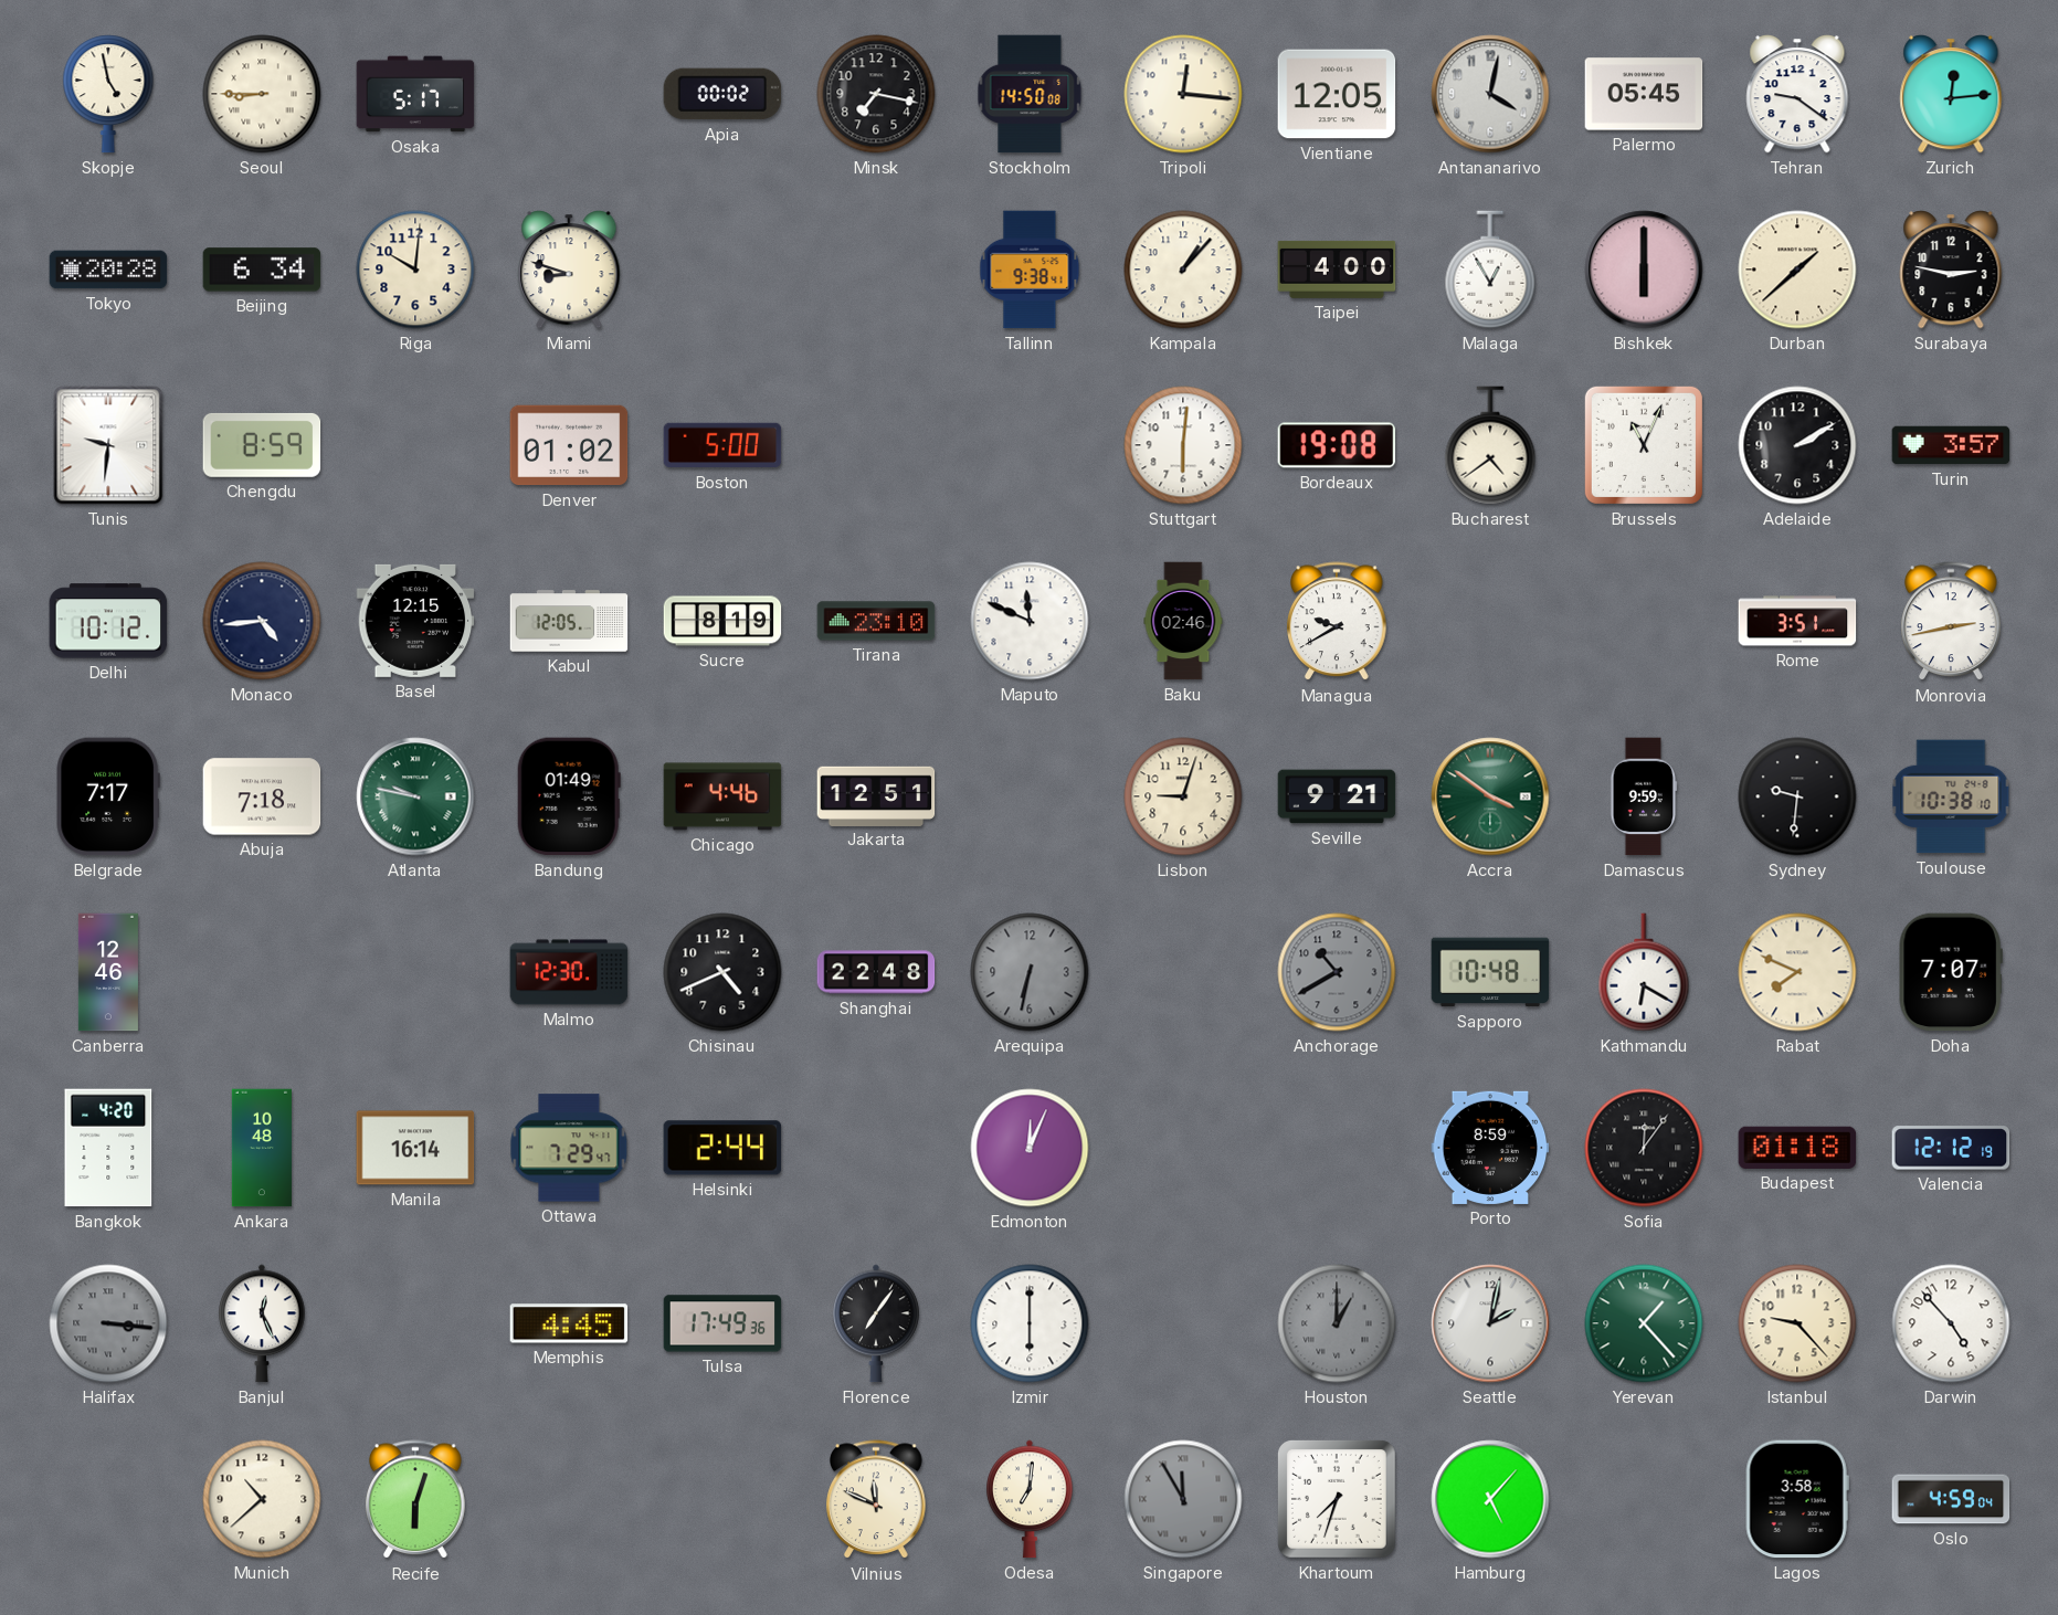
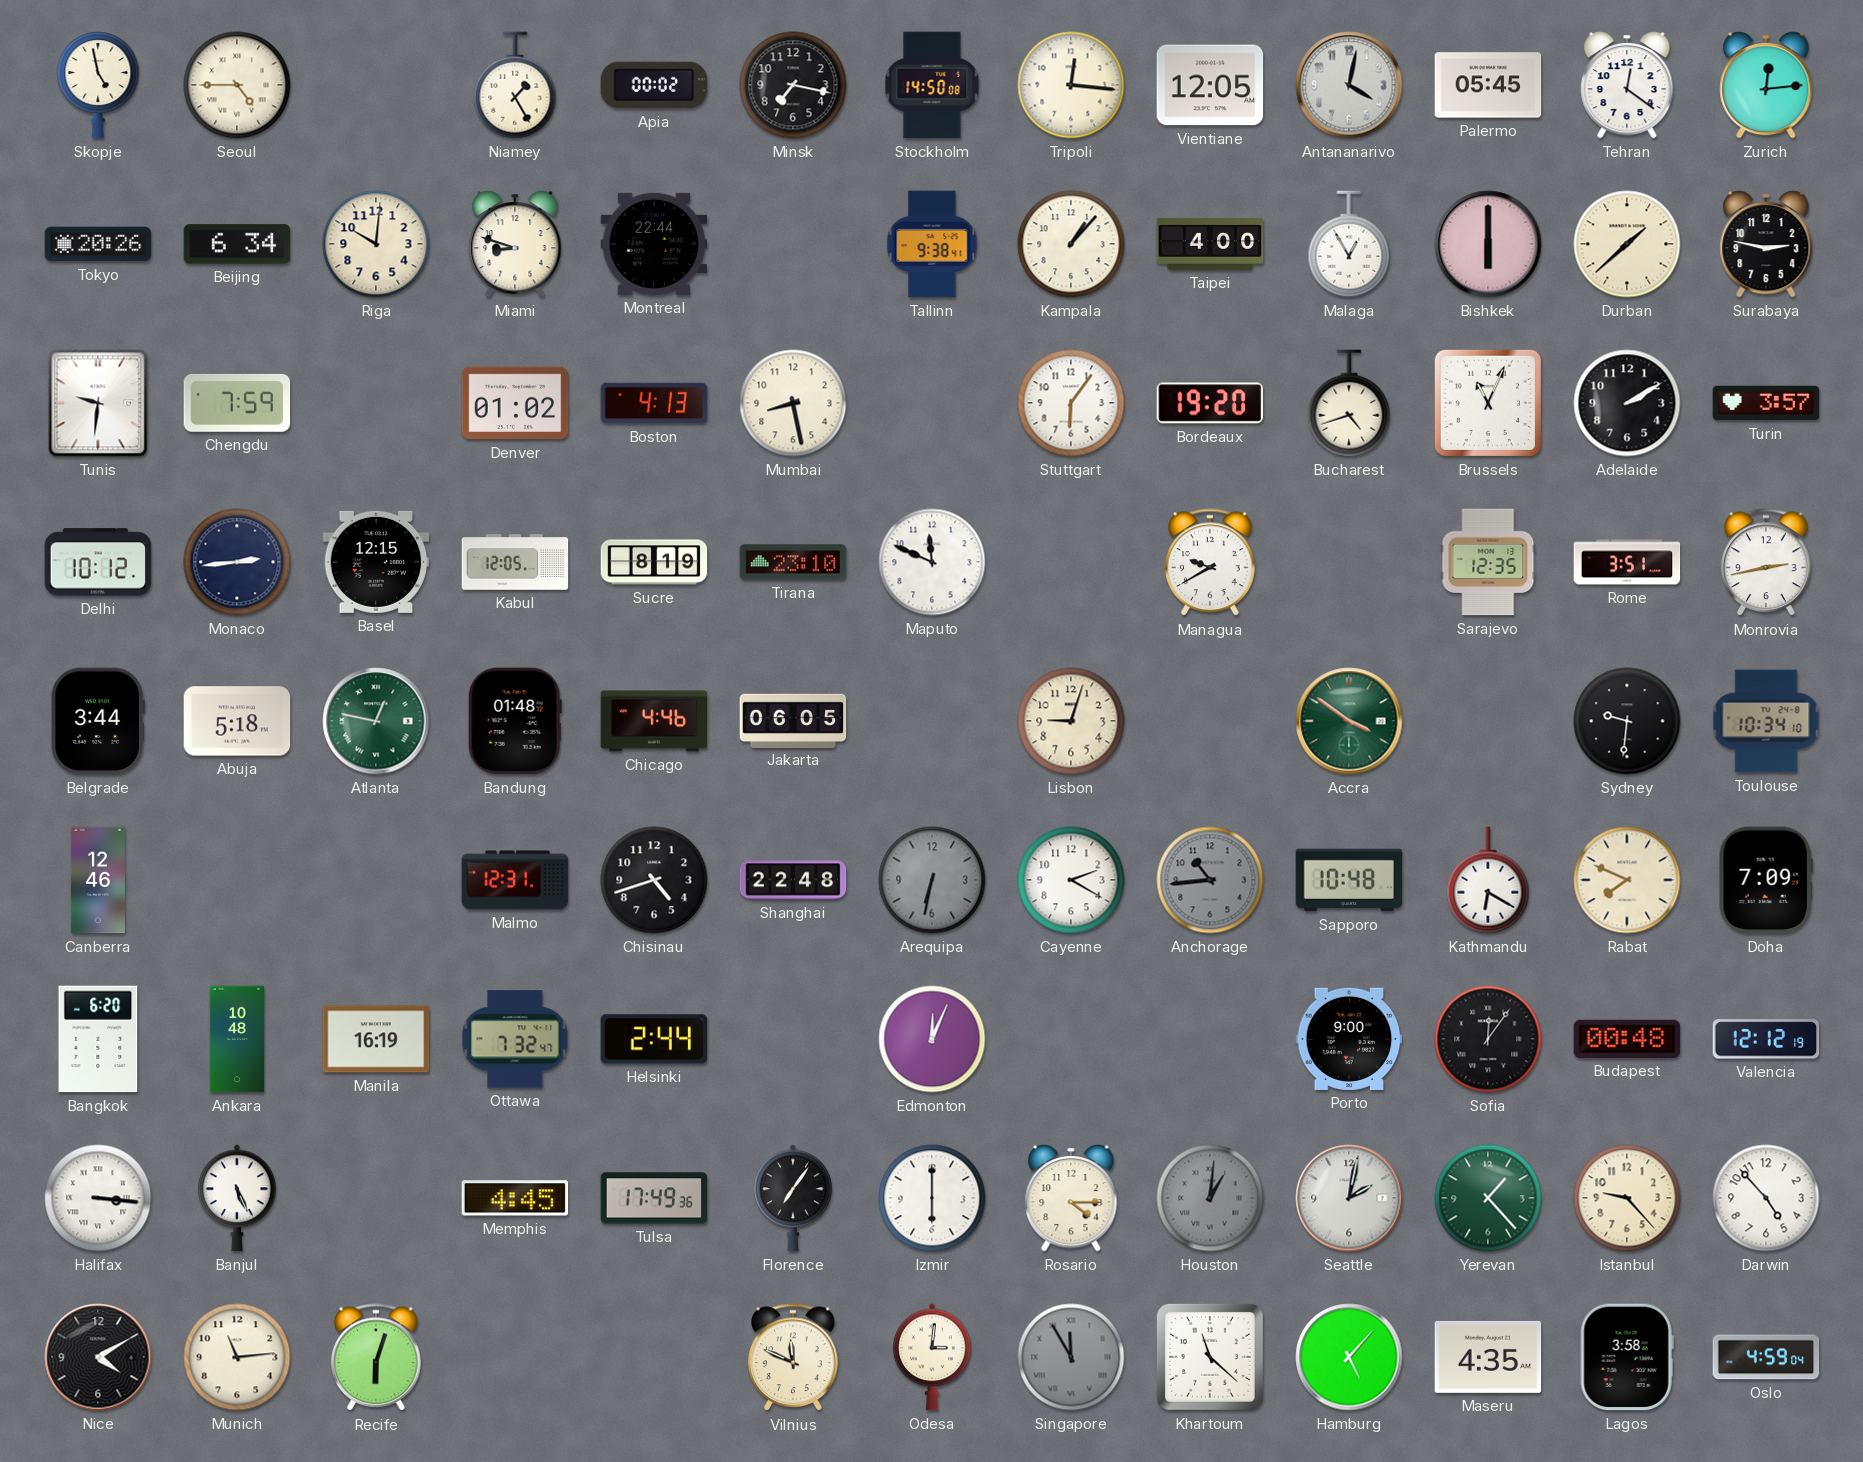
Seoul: 8:45 -> 4:45
Osaka: 5:17 -> none
Niamey: none -> 1:25
Tehran: 9:21 -> 12:21
Tokyo: 20:28 -> 20:26
Montreal: none -> 22:44
Chengdu: 8:59 -> 7:59
Boston: 5:00 -> 4:13
Mumbai: none -> 8:28
Stuttgart: 6:01 -> 6:06
Bordeaux: 19:08 -> 19:20
Bucharest: 4:39 -> 4:42
Monaco: 4:44 -> 2:44
Baku: 02:46 -> none
Sarajevo: none -> 12:35
Belgrade: 7:17 -> 3:44
Abuja: 7:18 -> 5:18
Atlanta: 9:47 -> 12:47
Bandung: 01:49 -> 01:48
Jakarta: 12:51 -> 06:05
Seville: 9:21 -> none
Damascus: 9:59 -> none
Toulouse: 10:38 -> 10:34
Malmo: 12:30 -> 12:31
Chisinau: 4:41 -> 4:42
Cayenne: none -> 2:20
Anchorage: 10:40 -> 10:44
Doha: 7:07 -> 7:09
Bangkok: 4:20 -> 6:20
Manila: 16:14 -> 16:19
Ottawa: 7:29 -> 7:32
Porto: 8:59 -> 9:00
Budapest: 01:18 -> 00:48
Halifax dial: grey -> white
Banjul: 12:26 -> 5:26
Rosario: none -> 4:15
Houston: 1:00 -> 1:01
Nice: none -> 4:10
Munich: 10:38 -> 11:14
Odesa: 7:01 -> 3:01
Khartoum: 7:33 -> 11:22
Maseru: none -> 4:35
